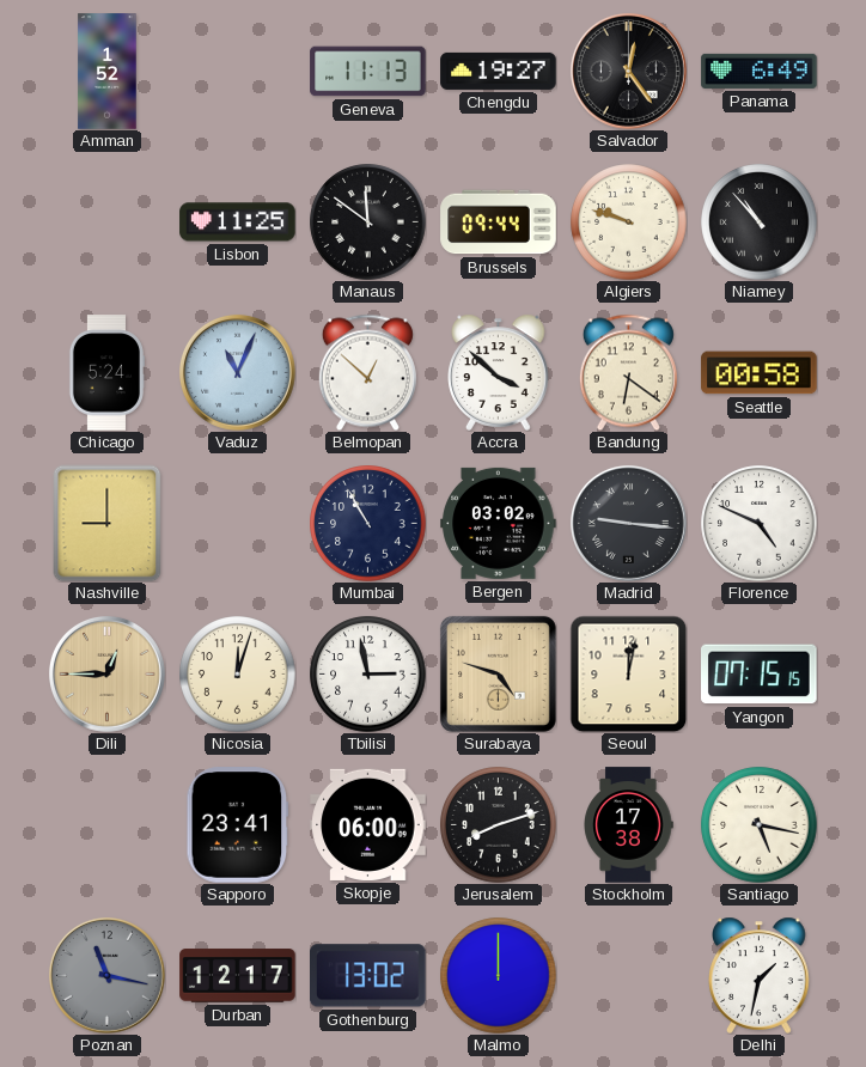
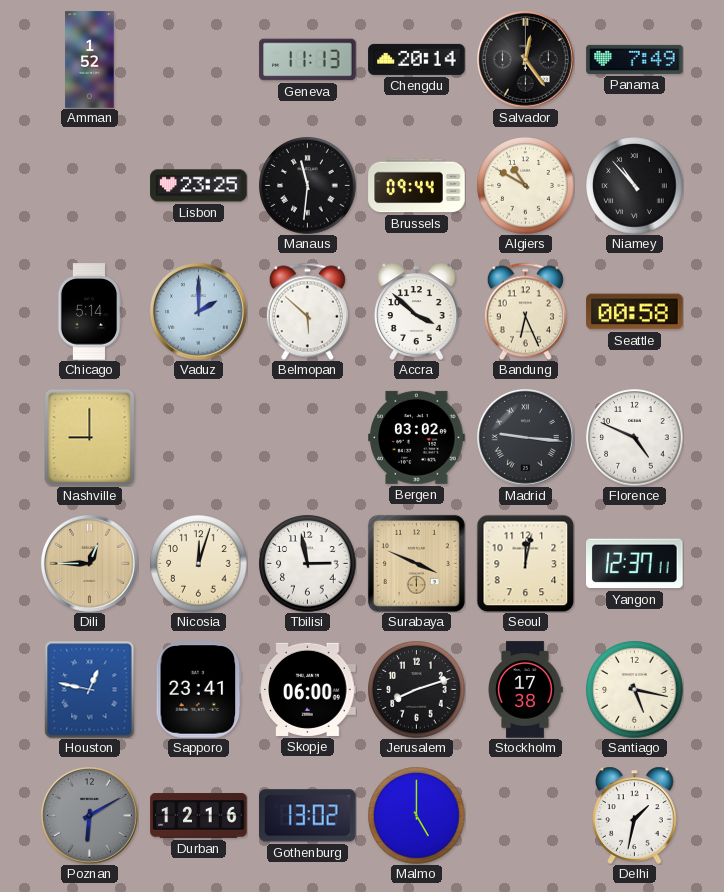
Chengdu: 19:27 -> 20:14
Panama: 6:49 -> 7:49
Lisbon: 11:25 -> 23:25
Manaus: 11:51 -> 11:31
Algiers: 9:48 -> 10:50
Chicago: 5:24 -> 5:14
Vaduz: 11:04 -> 2:00
Belmopan: 12:52 -> 5:52
Bandung: 6:21 -> 6:26
Mumbai: 10:55 -> none
Surabaya: 4:48 -> 3:49
Yangon: 07:15 -> 12:37
Houston: none -> 12:47
Poznan: 11:17 -> 6:10
Durban: 12:17 -> 12:16
Malmo: 12:00 -> 5:00
